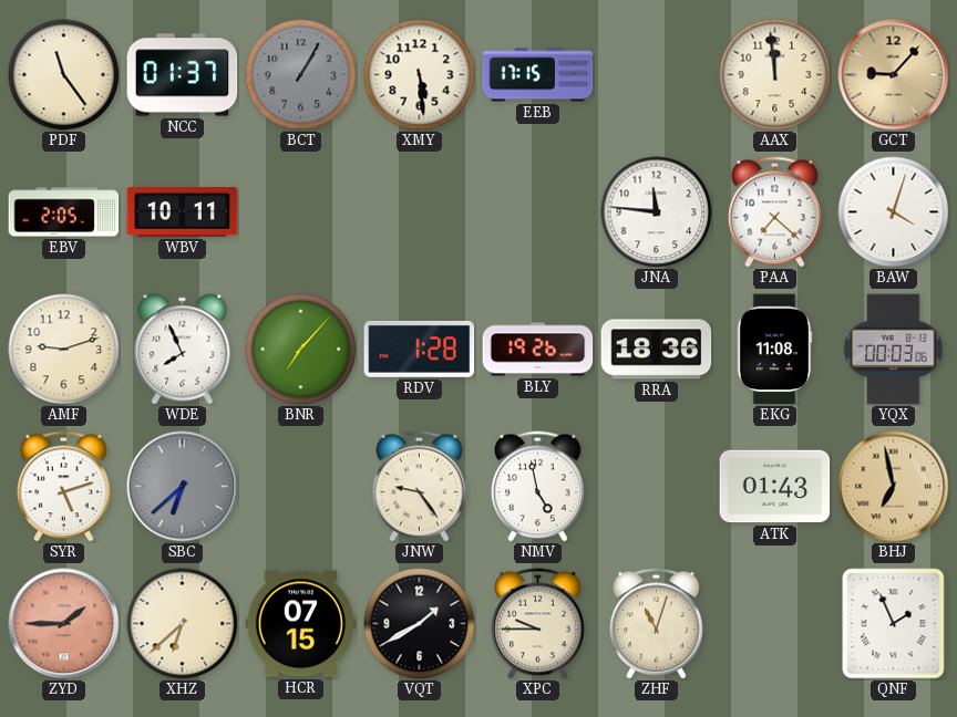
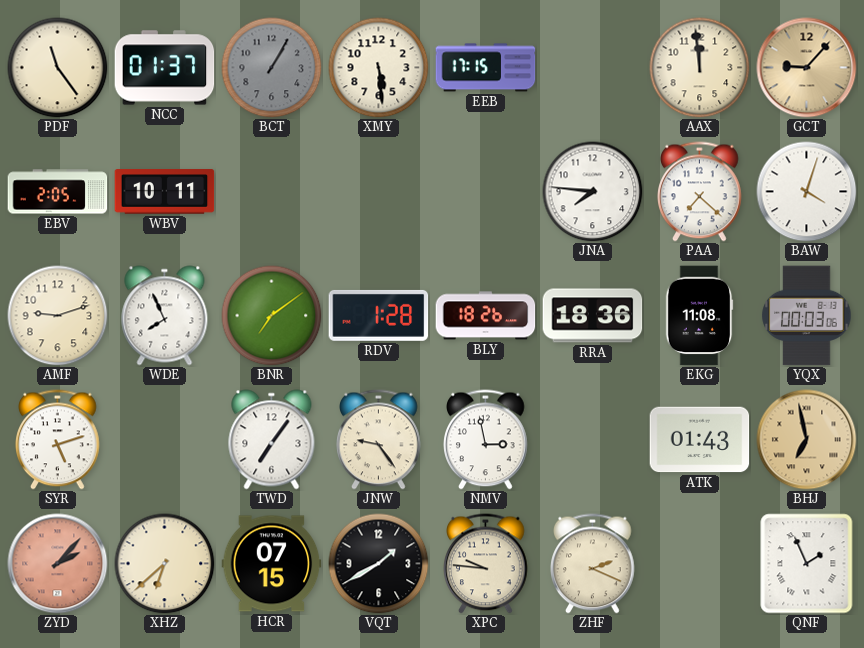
JNA: 11:46 -> 7:46
BNR: 7:07 -> 7:09
BLY: 19:26 -> 18:26
SBC: 6:38 -> none
TWD: none -> 7:06
NMV: 4:58 -> 2:58
ZYD: 1:45 -> 2:07
XPC: 9:45 -> 9:46
ZHF: 11:03 -> 2:19
